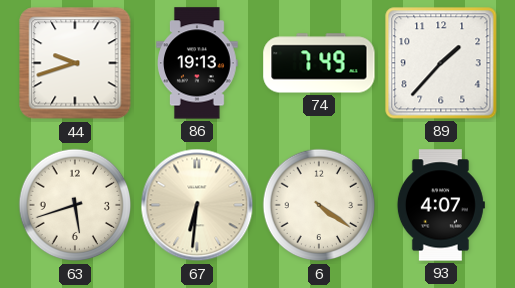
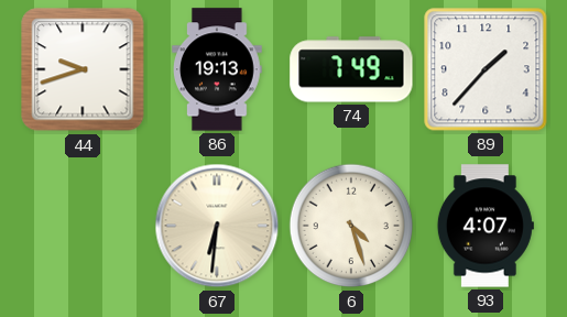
63: 5:42 -> none
6: 4:21 -> 4:27
